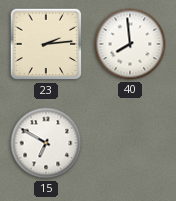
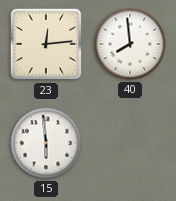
23: 2:14 -> 12:14
15: 6:50 -> 5:59
